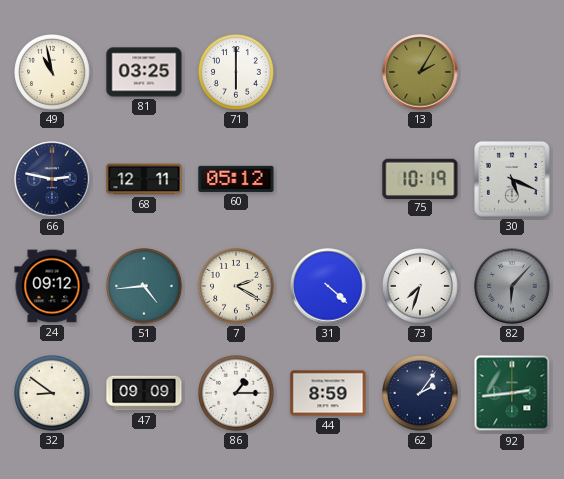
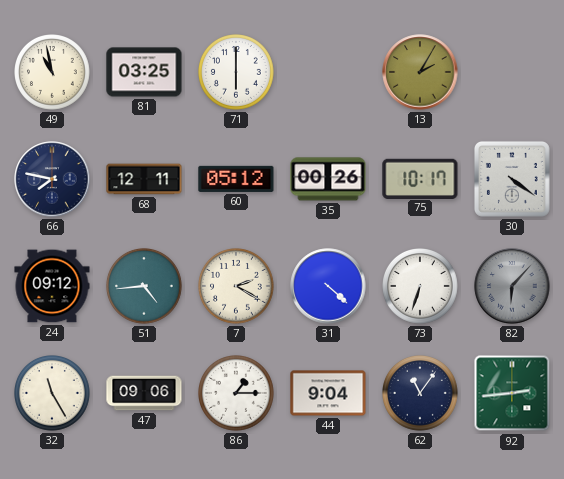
66: 2:47 -> 7:47
35: none -> 00:26
75: 10:19 -> 10:17
30: 5:19 -> 4:21
73: 7:33 -> 6:33
32: 8:51 -> 11:25
47: 09:09 -> 09:06
44: 8:59 -> 9:04
62: 2:06 -> 11:06
